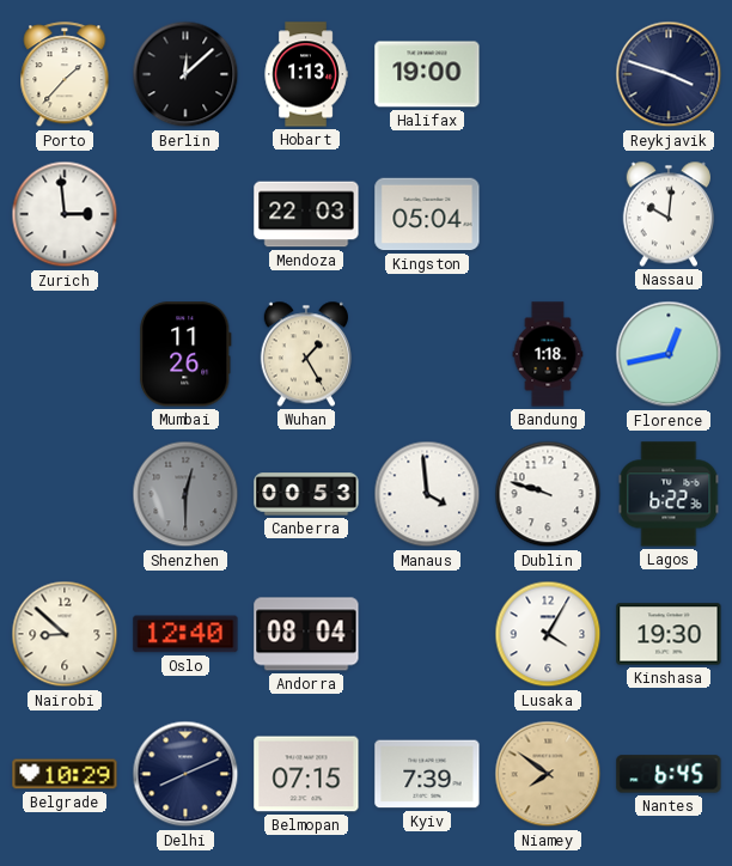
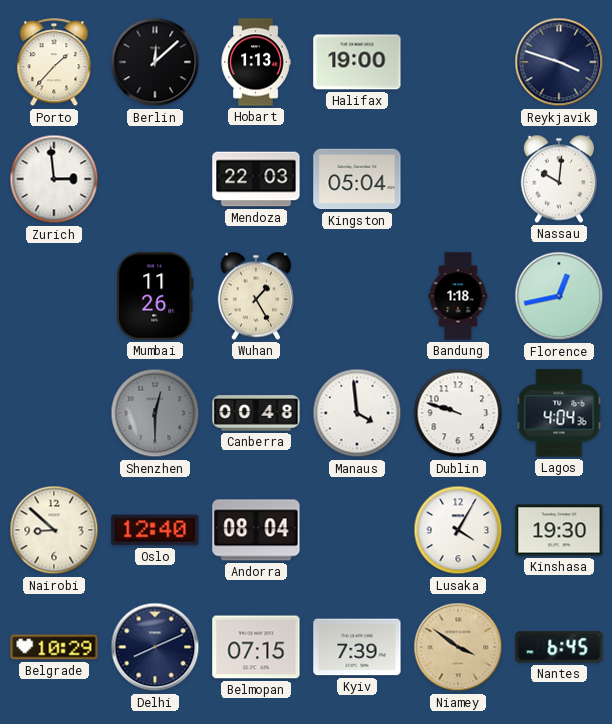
Canberra: 00:53 -> 00:48
Lagos: 6:22 -> 4:04
Niamey: 7:51 -> 3:51
